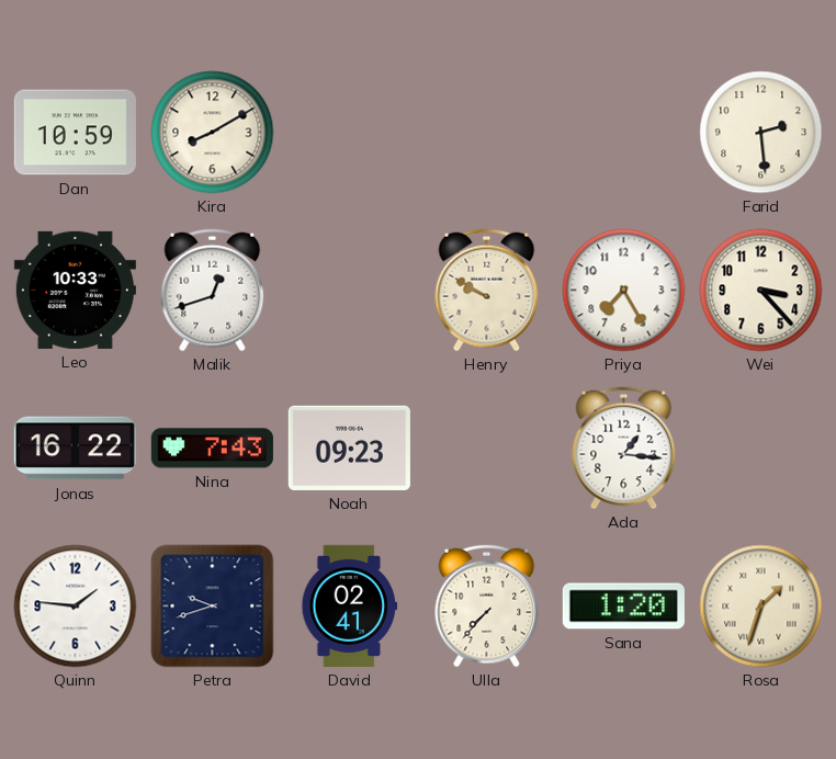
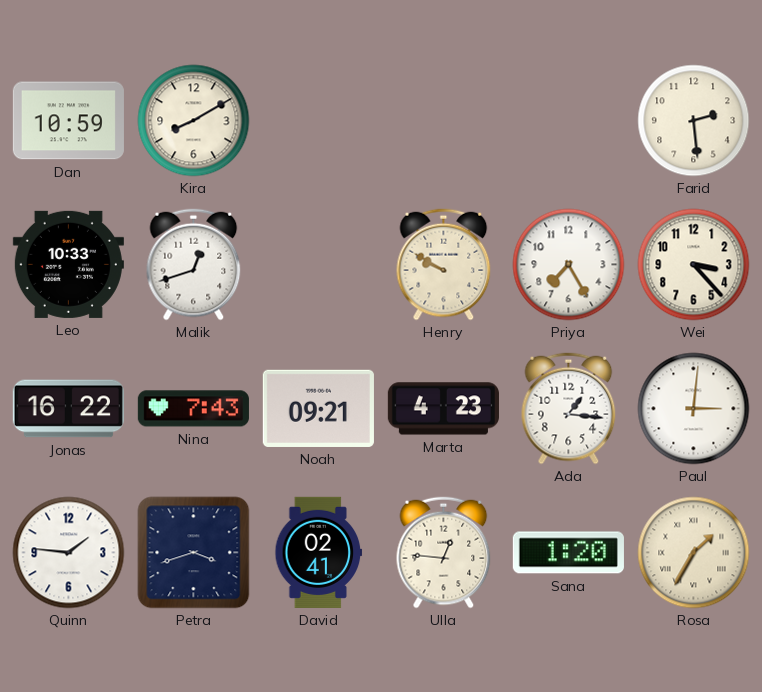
Noah: 09:23 -> 09:21
Marta: none -> 4:23
Paul: none -> 3:01
Petra: 9:42 -> 3:42
Ulla: 7:37 -> 12:46
Rosa: 1:33 -> 1:35
